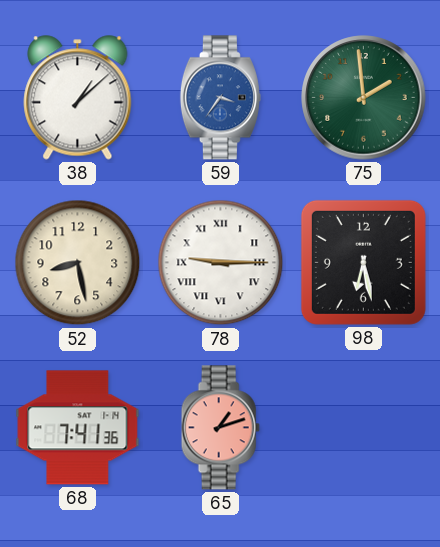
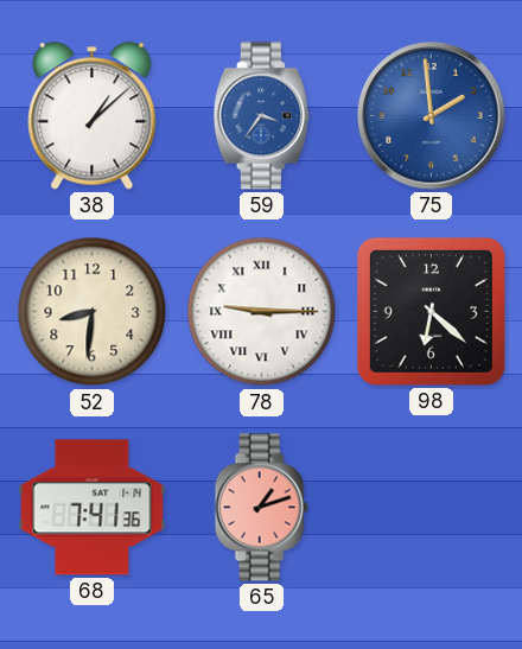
75 dial: green -> blue
52: 8:28 -> 8:31
98: 6:28 -> 6:22
